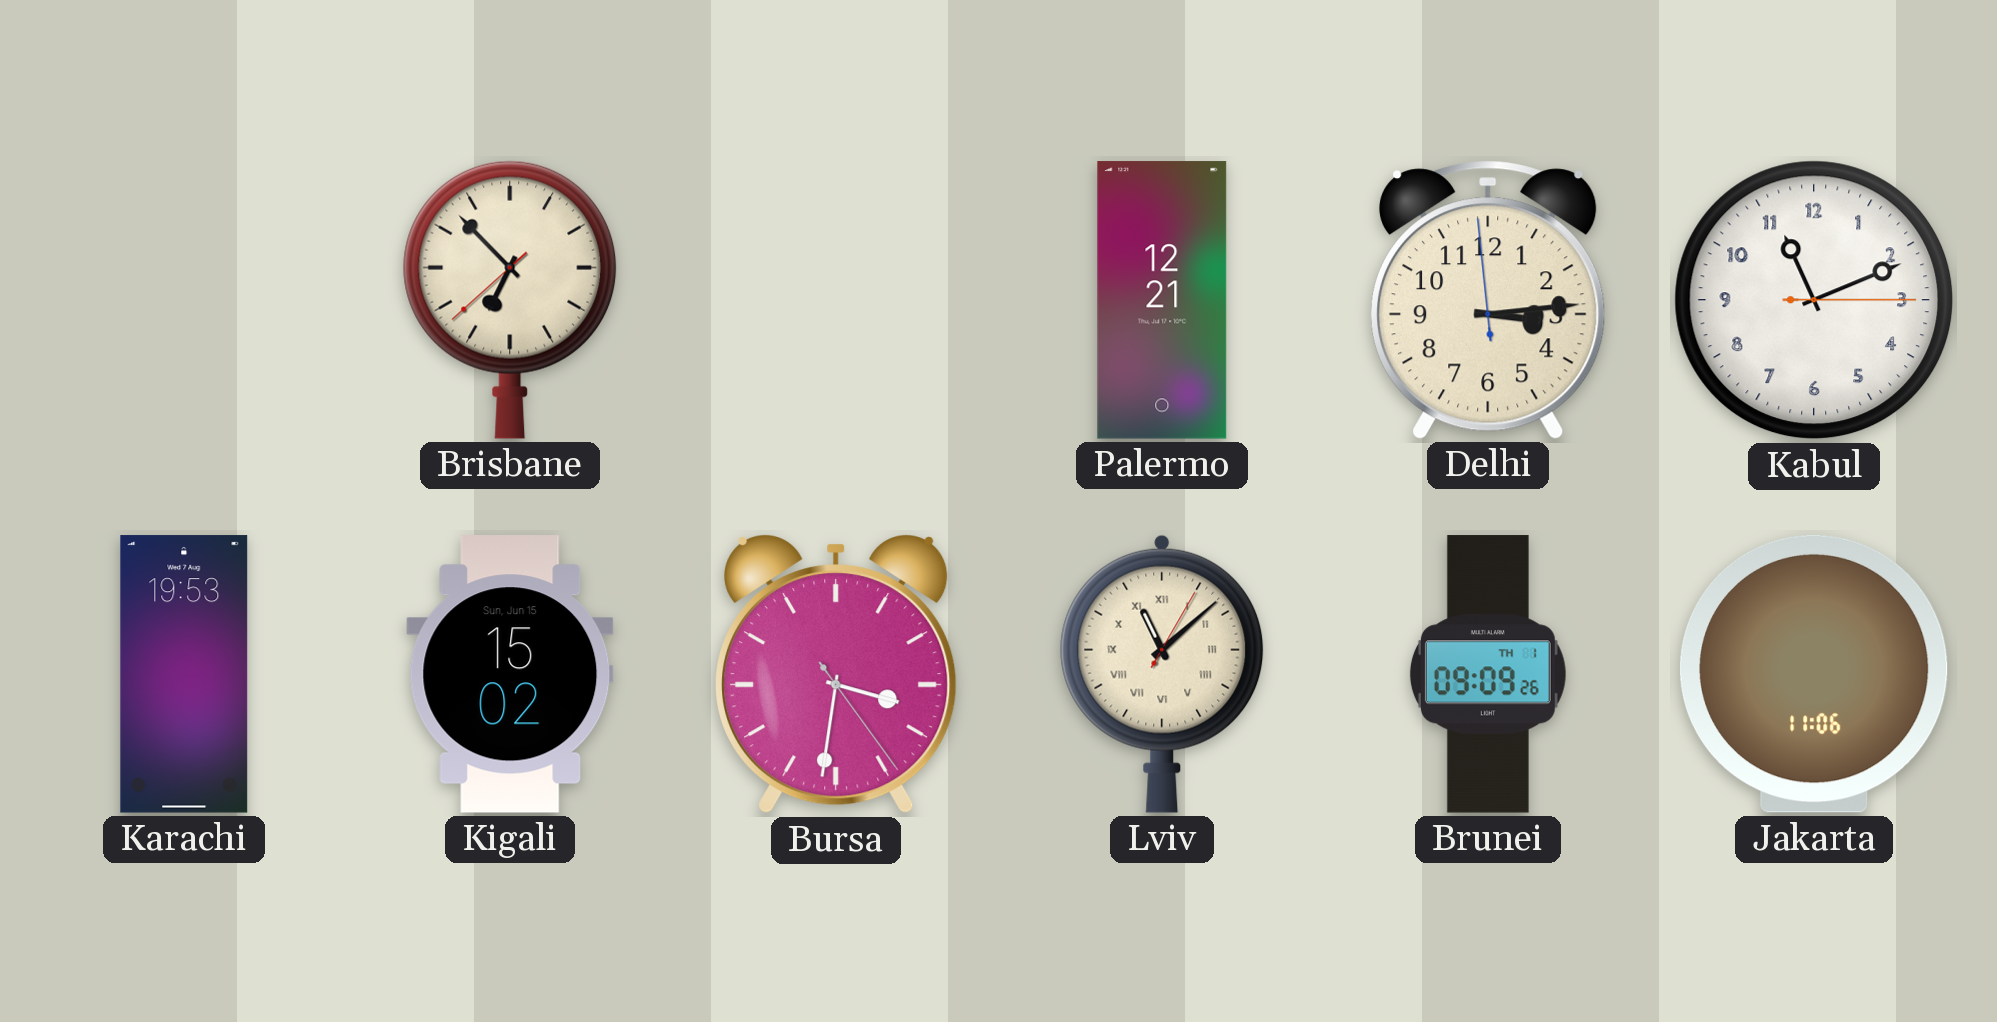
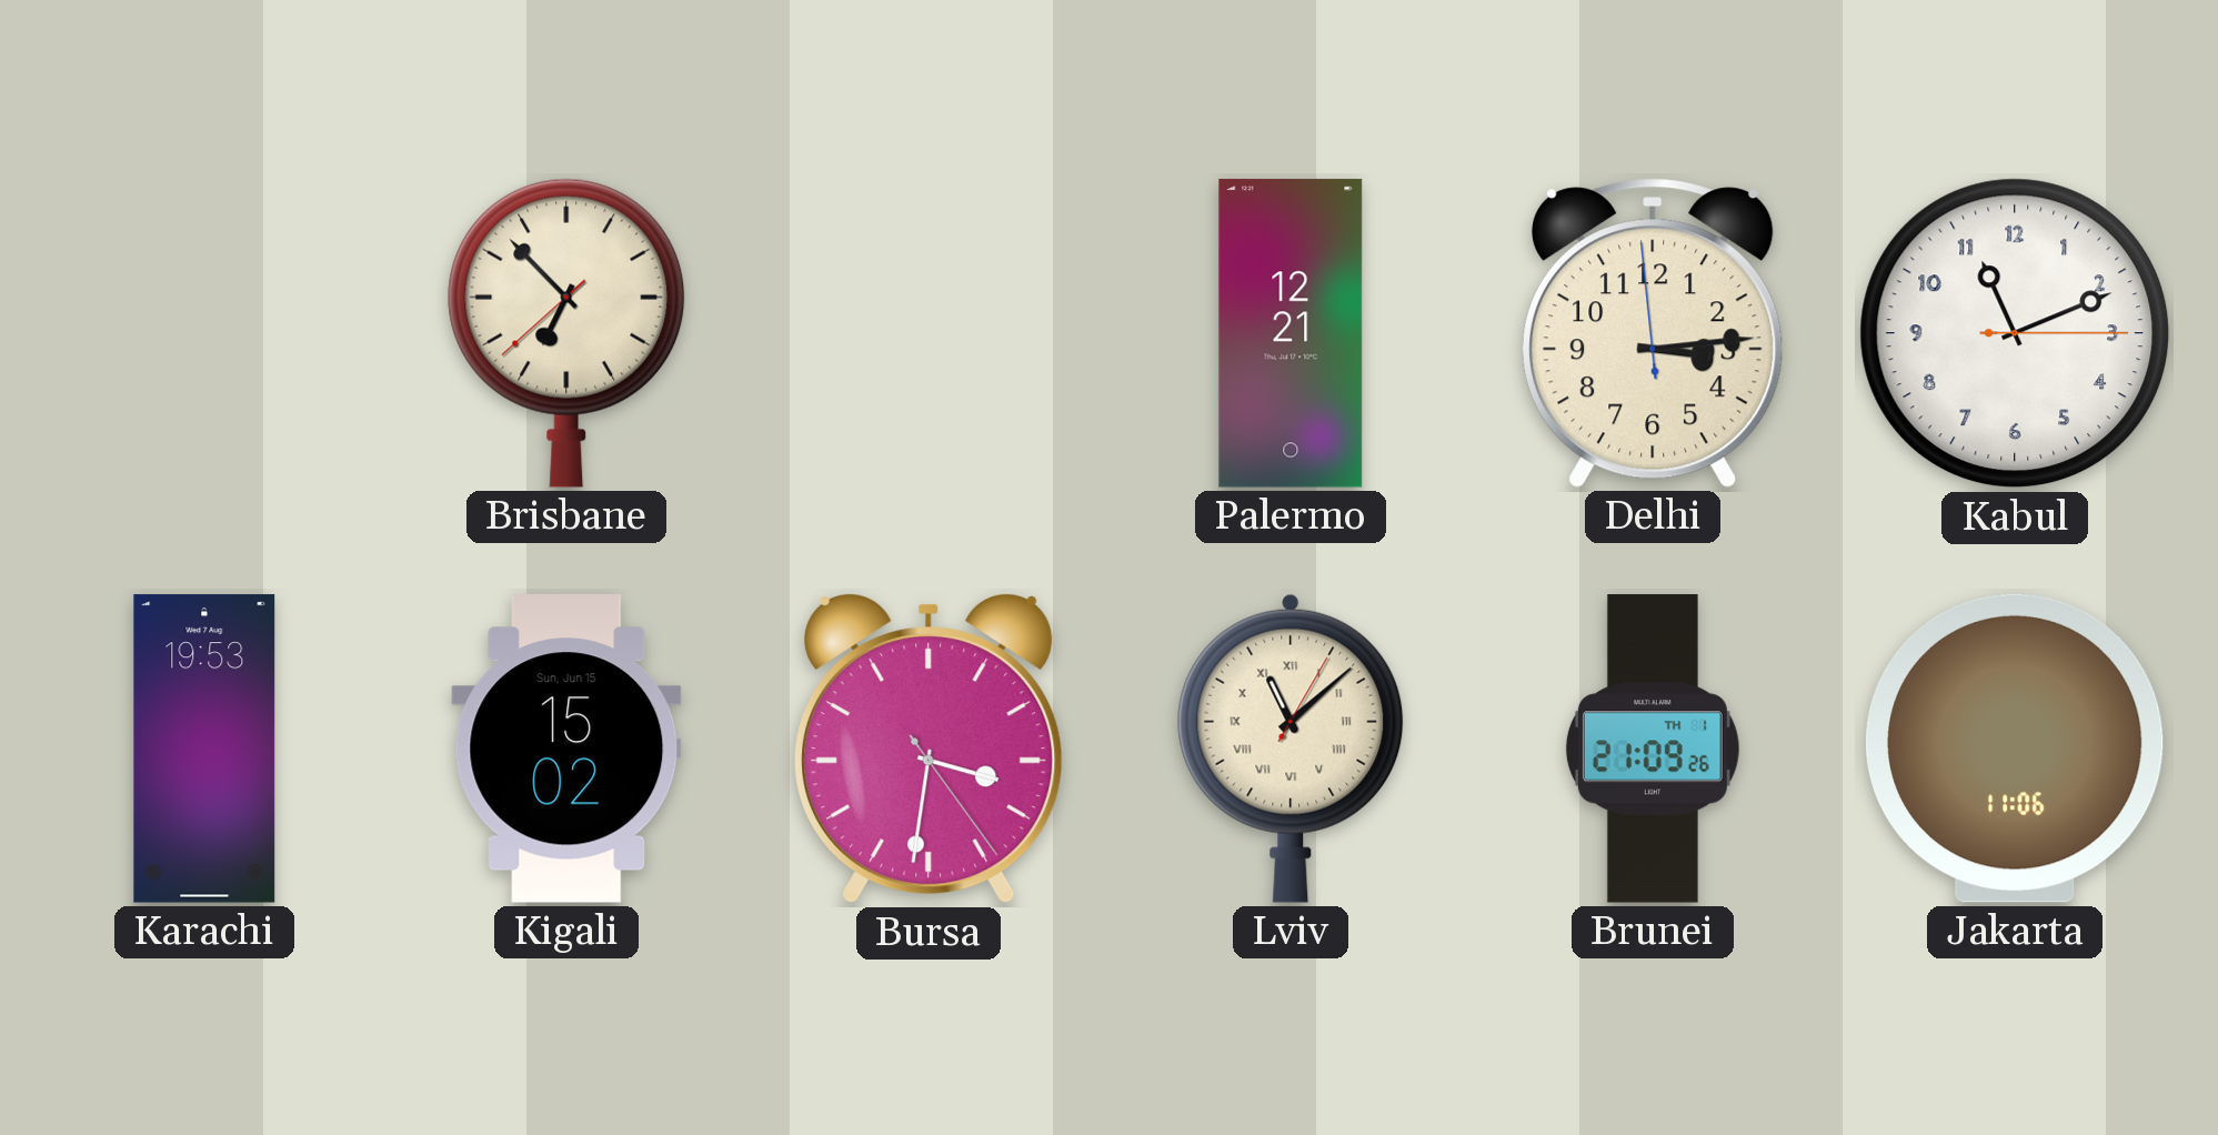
Brunei: 09:09 -> 21:09
